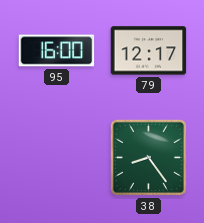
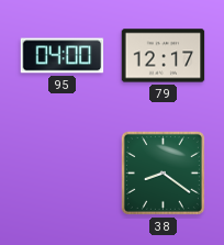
95: 16:00 -> 04:00
38: 8:24 -> 8:21
